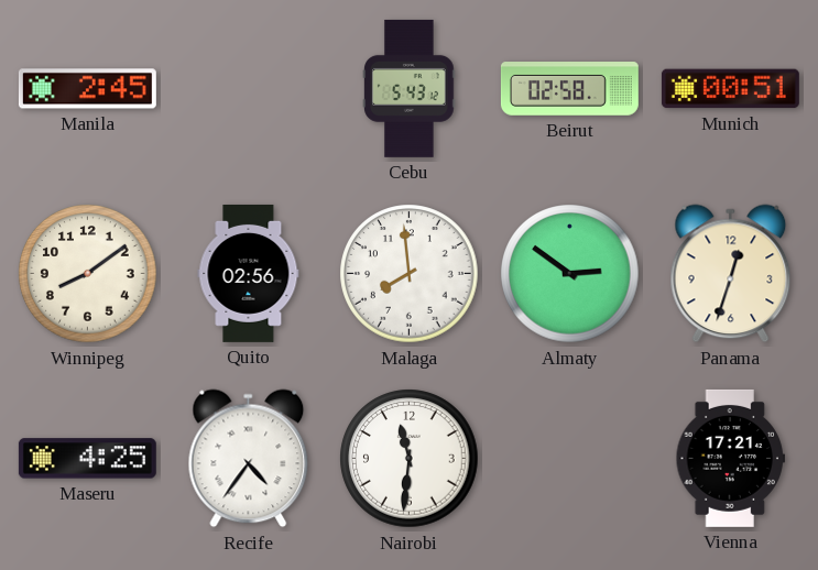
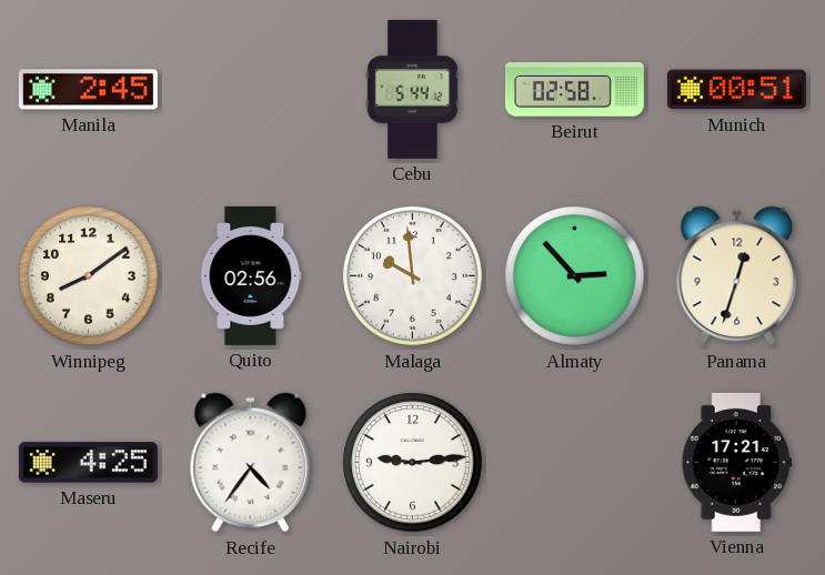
Cebu: 5:43 -> 5:44
Malaga: 7:59 -> 9:59
Almaty: 2:51 -> 2:53
Nairobi: 11:31 -> 9:14
